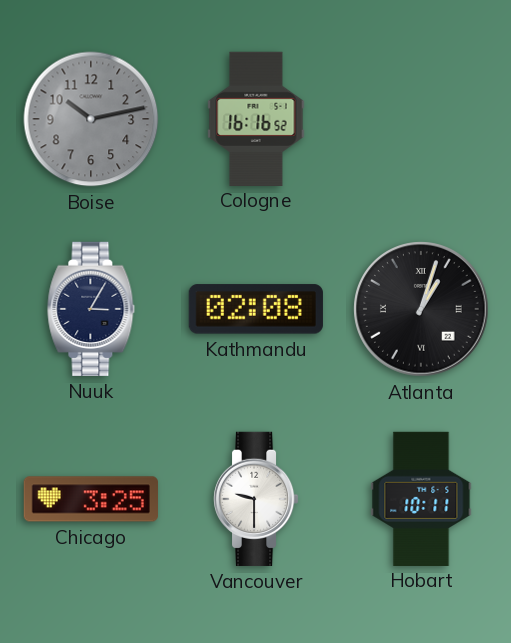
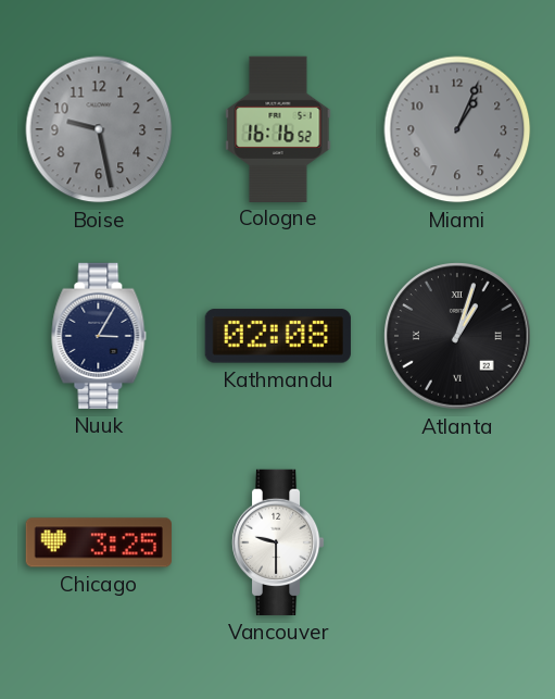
Boise: 10:13 -> 9:28
Miami: none -> 1:04
Hobart: 10:11 -> none
